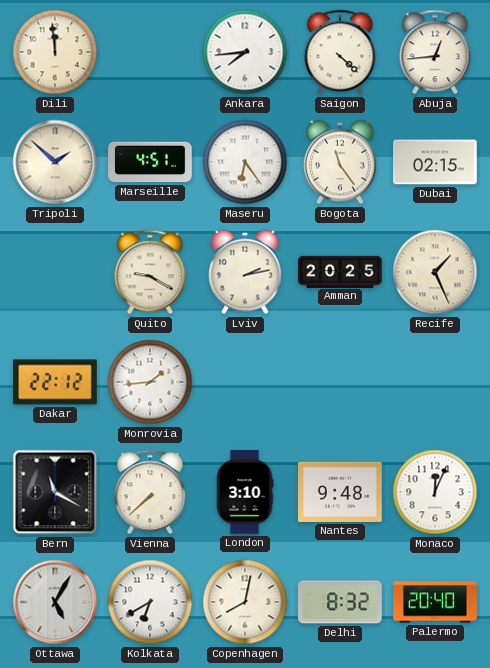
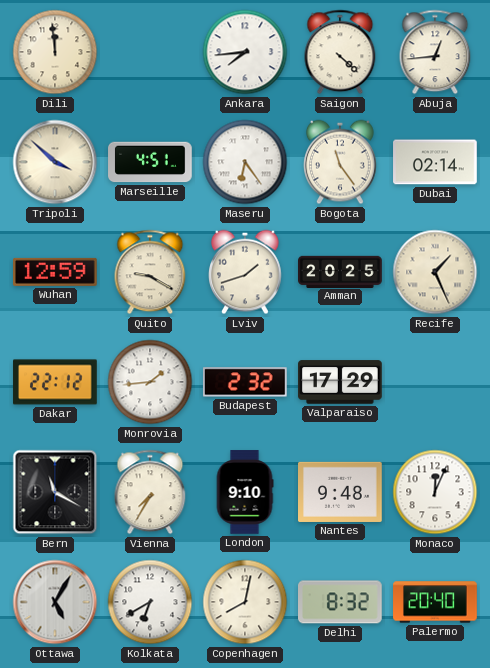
Tripoli: 1:52 -> 3:52
Dubai: 02:15 -> 02:14
Wuhan: none -> 12:59
Lviv: 2:13 -> 1:42
Budapest: none -> 2:32
Valparaiso: none -> 17:29
Vienna: 7:38 -> 7:35
London: 3:10 -> 9:10
